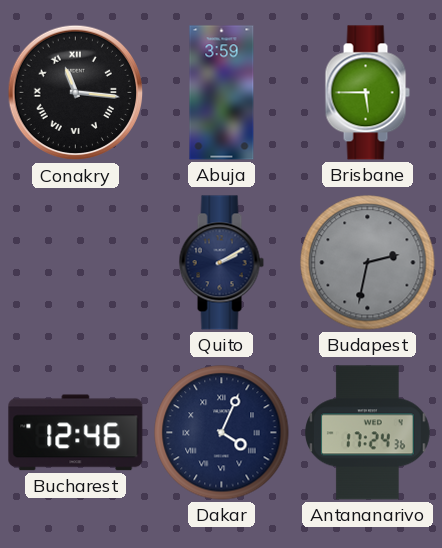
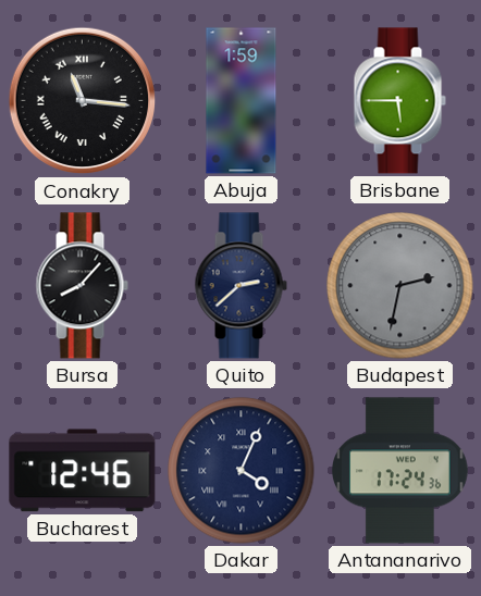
Abuja: 3:59 -> 1:59
Bursa: none -> 8:07
Quito: 2:10 -> 2:38
